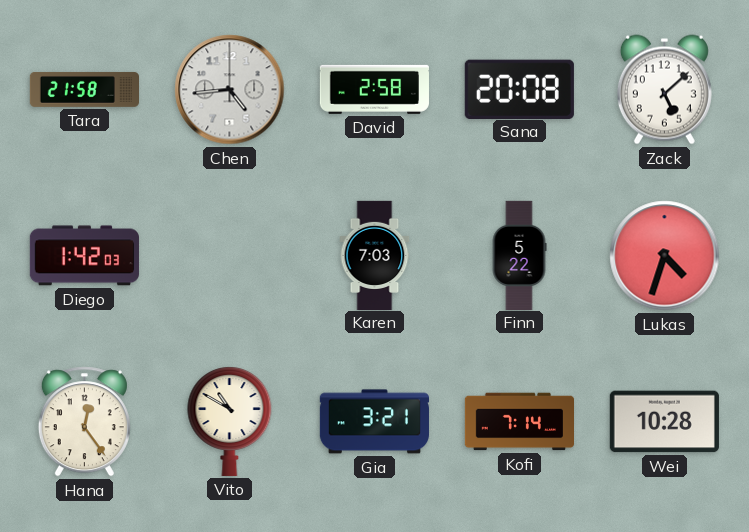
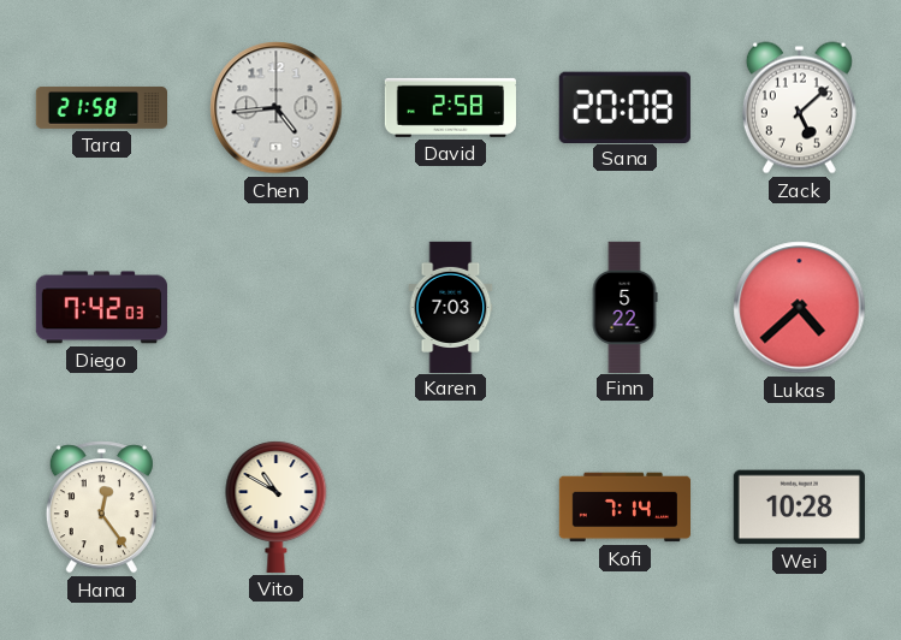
Diego: 1:42 -> 7:42
Lukas: 4:33 -> 4:38
Gia: 3:21 -> none
